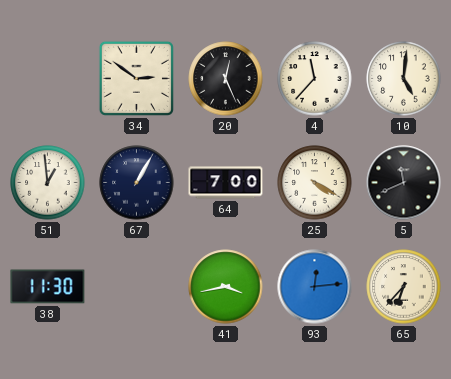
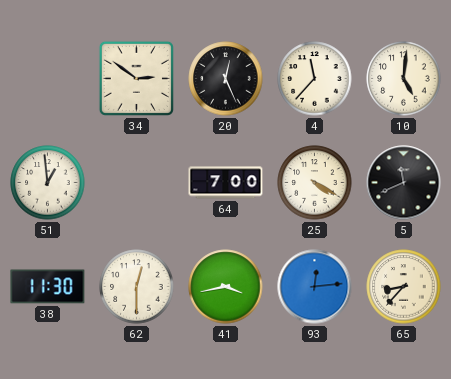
67: 1:05 -> none
62: none -> 12:30
65: 6:37 -> 8:37
